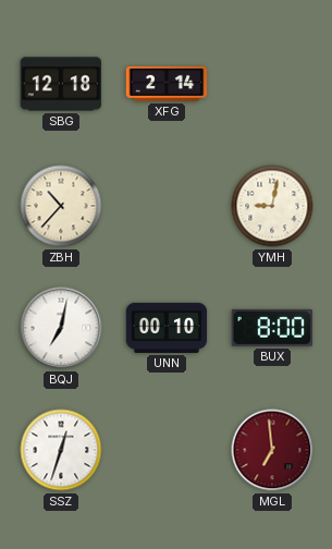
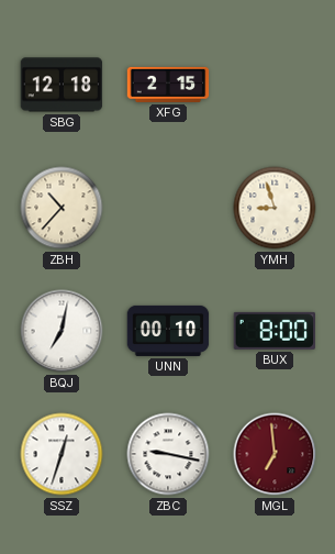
XFG: 2:14 -> 2:15
YMH: 9:02 -> 8:57
ZBC: none -> 9:17
